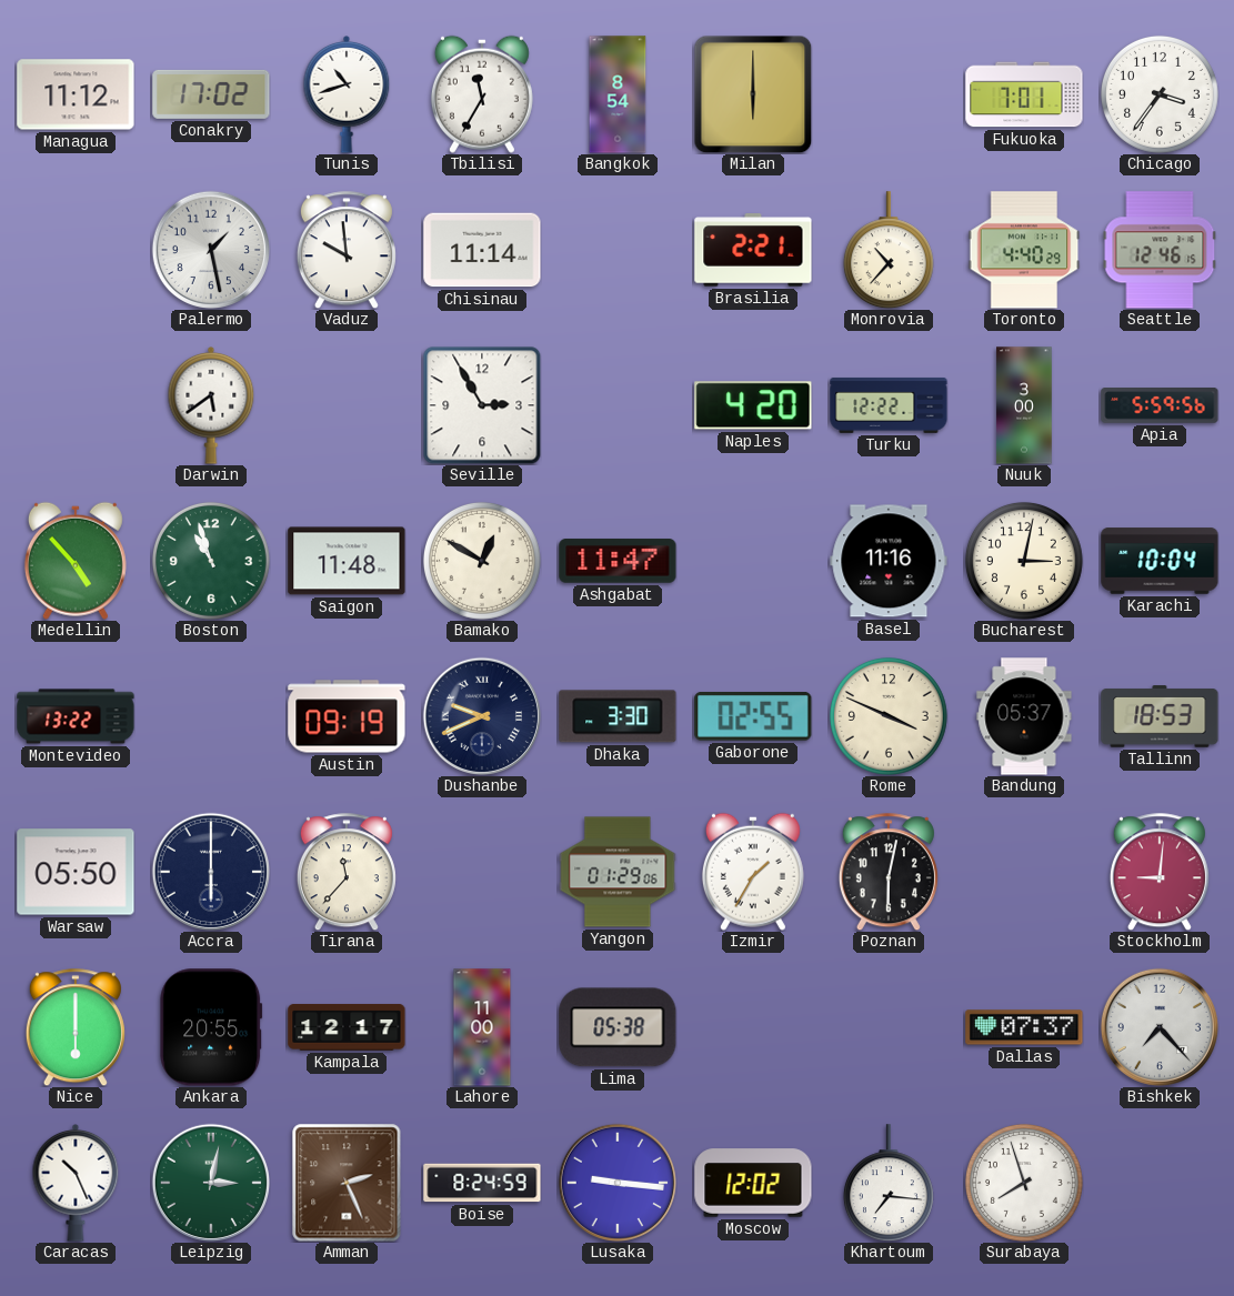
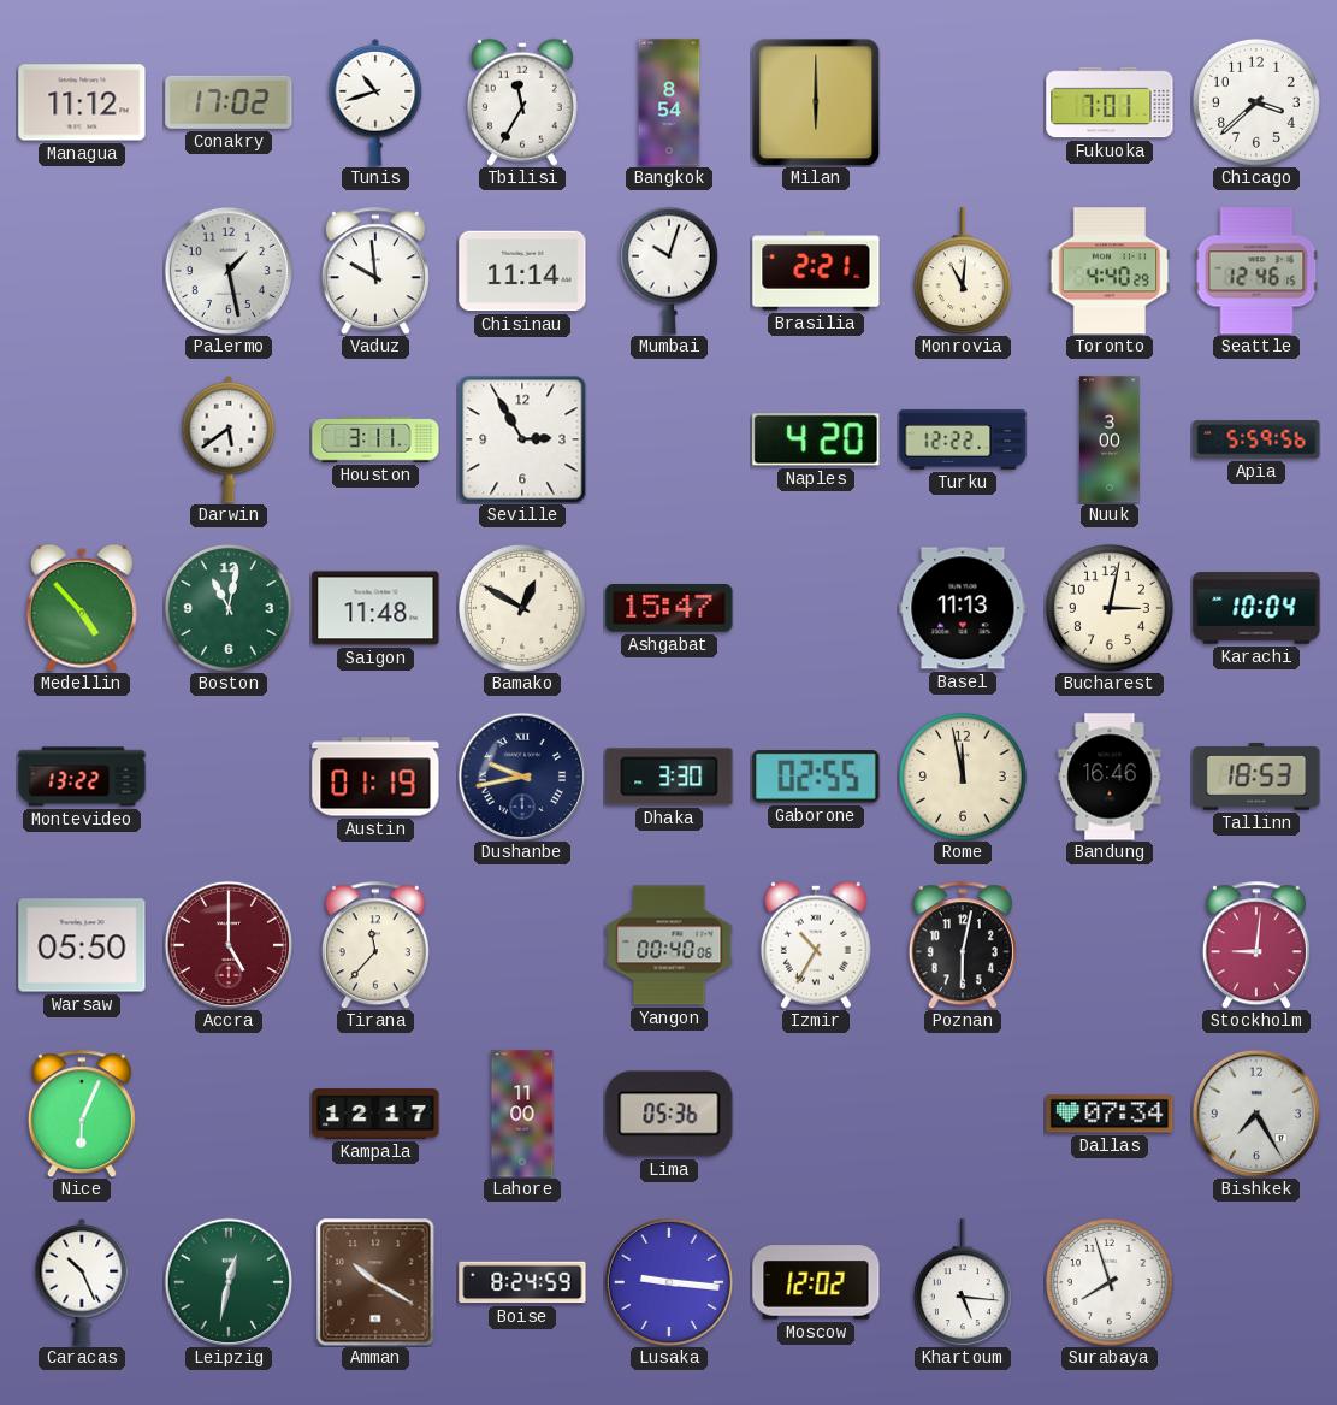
Chicago: 3:36 -> 3:38
Mumbai: none -> 10:03
Monrovia: 10:37 -> 11:01
Houston: none -> 3:11
Boston: 10:57 -> 11:02
Ashgabat: 11:47 -> 15:47
Basel: 11:16 -> 11:13
Austin: 09:19 -> 01:19
Dushanbe: 9:41 -> 9:43
Rome: 3:49 -> 11:58
Bandung: 05:37 -> 16:46
Accra: 6:00 -> 5:00
Accra dial: navy -> burgundy
Yangon: 01:29 -> 00:40
Izmir: 1:35 -> 10:35
Nice: 6:00 -> 6:04
Ankara: 20:55 -> none
Lima: 05:38 -> 05:36
Dallas: 07:37 -> 07:34
Bishkek: 7:23 -> 7:25
Leipzig: 3:02 -> 12:32
Amman: 2:26 -> 10:20
Khartoum: 7:16 -> 5:16
